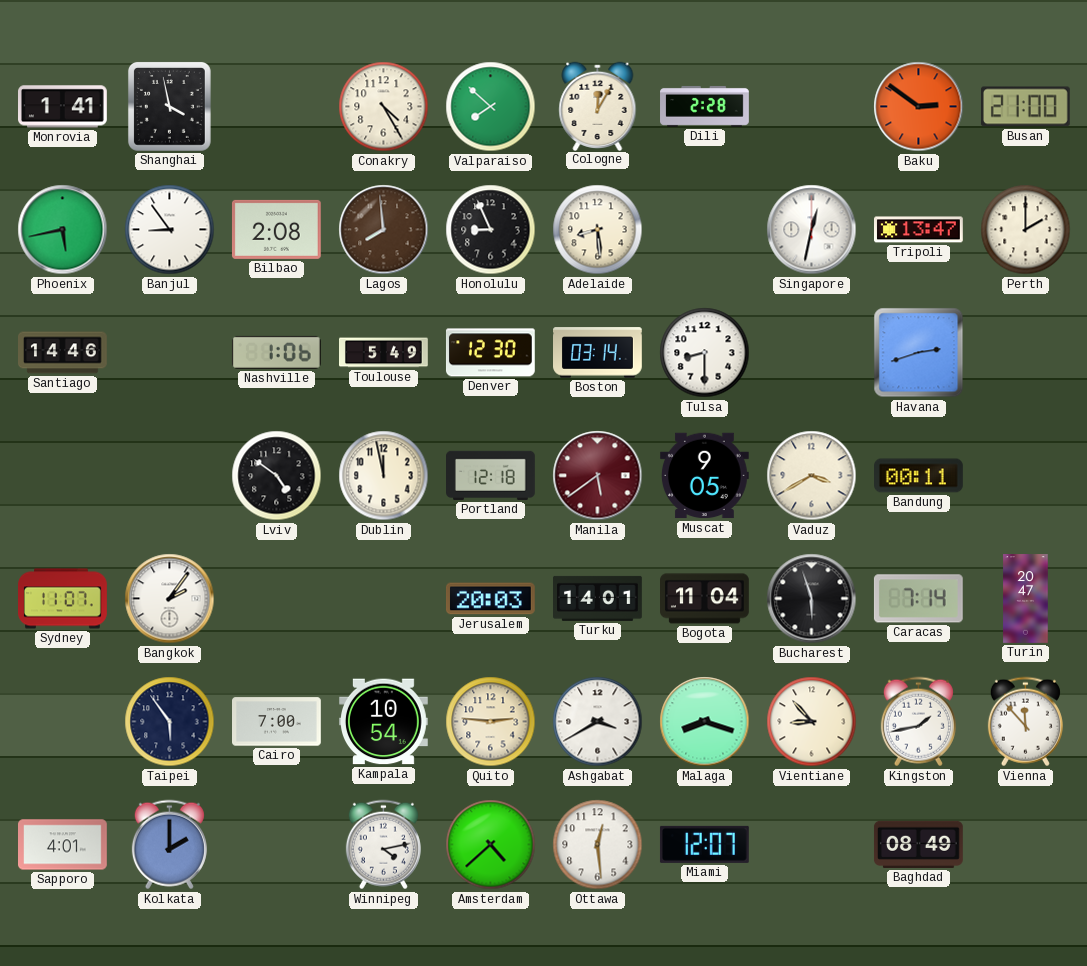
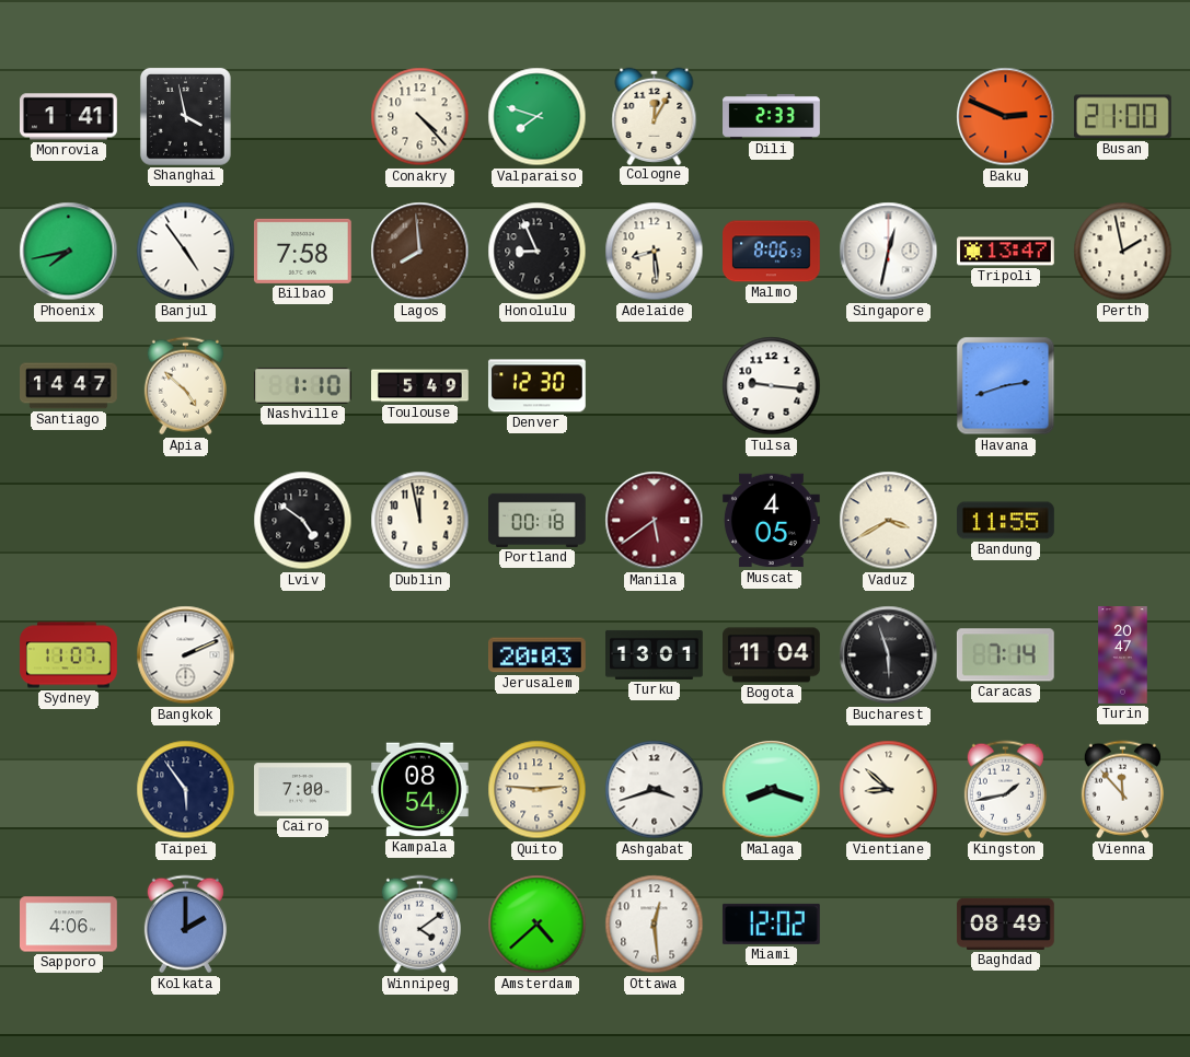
Conakry: 4:25 -> 4:23
Valparaiso: 7:52 -> 7:48
Dili: 2:28 -> 2:33
Baku: 2:51 -> 2:49
Phoenix: 5:43 -> 7:43
Banjul: 8:54 -> 4:54
Bilbao: 2:08 -> 7:58
Malmo: none -> 8:06
Perth: 2:00 -> 1:58
Santiago: 14:46 -> 14:47
Apia: none -> 4:52
Nashville: 1:06 -> 1:10
Boston: 03:14 -> none
Tulsa: 8:30 -> 9:16
Portland: 12:18 -> 00:18
Muscat: 9:05 -> 4:05
Bandung: 00:11 -> 11:55
Bangkok: 2:06 -> 2:11
Turku: 14:01 -> 13:01
Kampala: 10:54 -> 08:54
Ashgabat: 3:40 -> 3:42
Vientiane: 8:53 -> 8:52
Sapporo: 4:01 -> 4:06
Winnipeg: 4:13 -> 4:09
Miami: 12:07 -> 12:02
